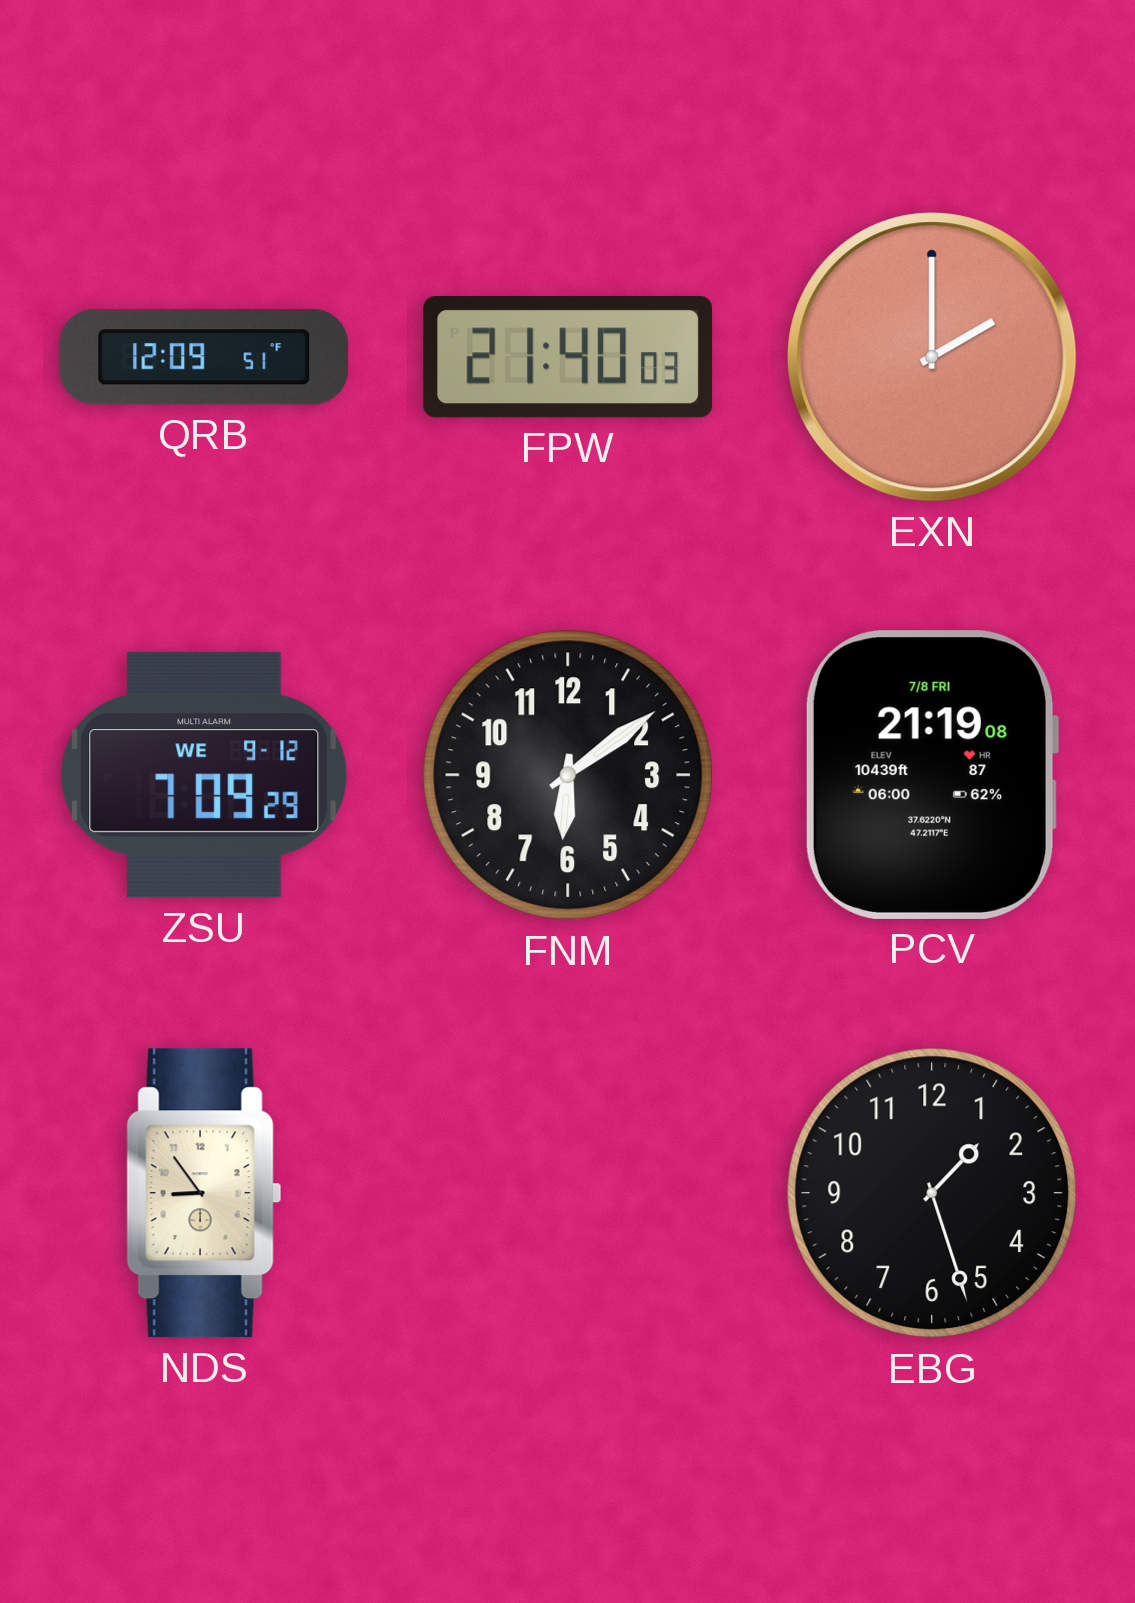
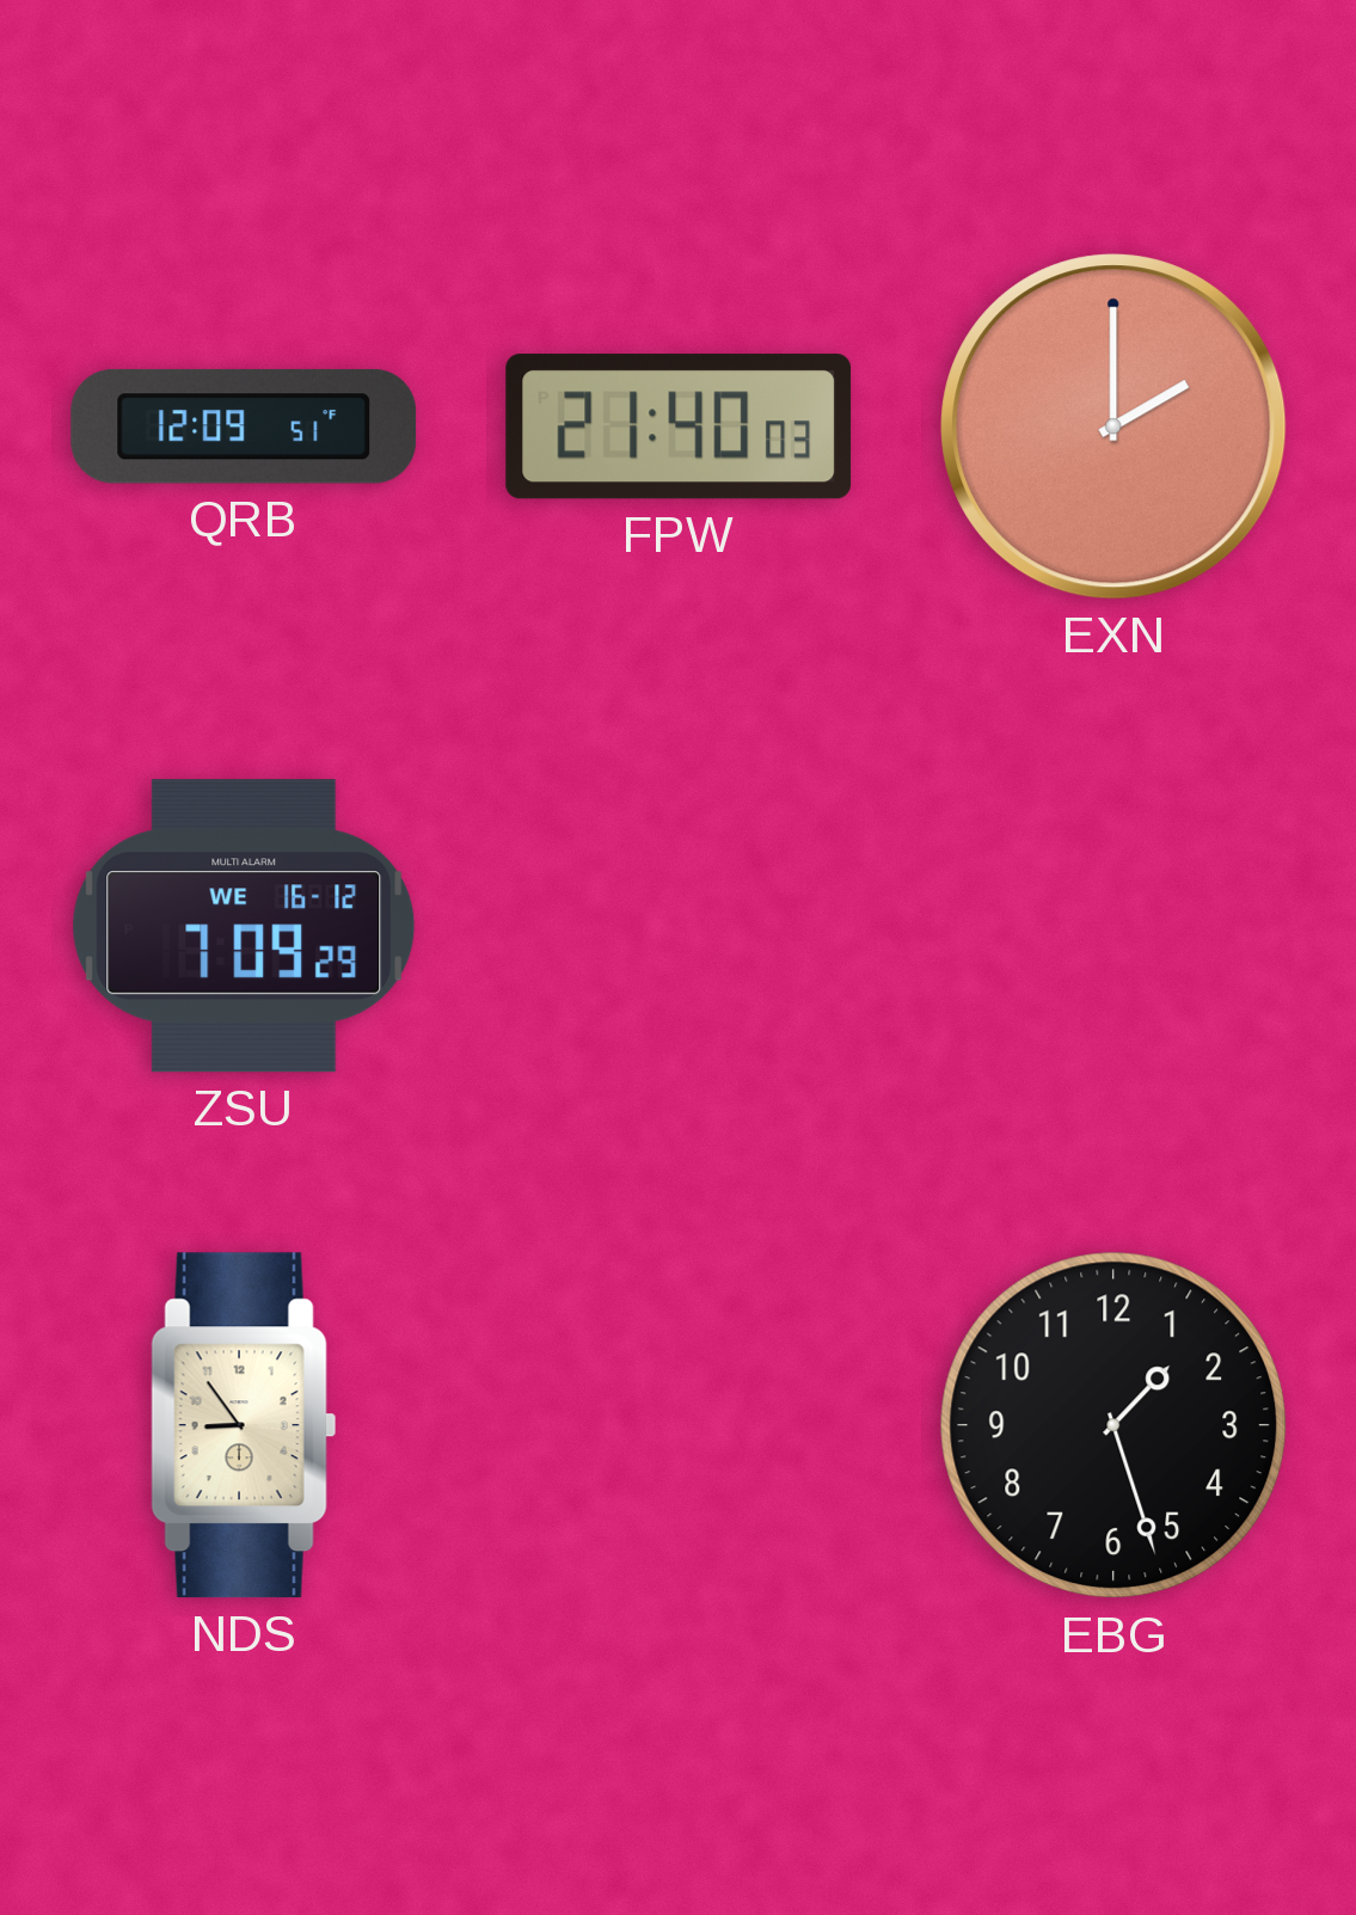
ZSU date: WE 9-12 -> WE 16-12
FNM: 6:09 -> none
PCV: 21:19 -> none
